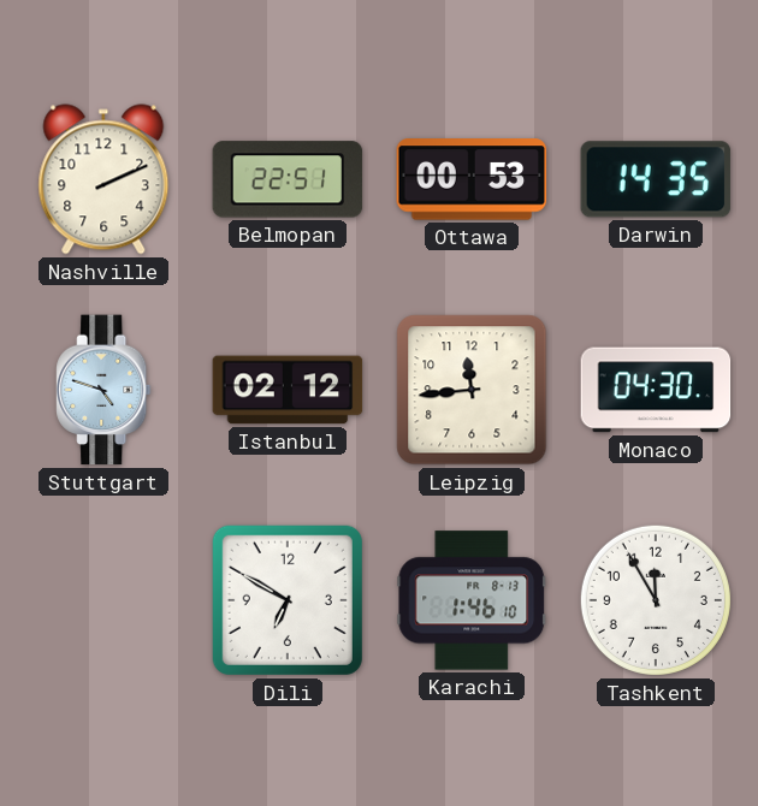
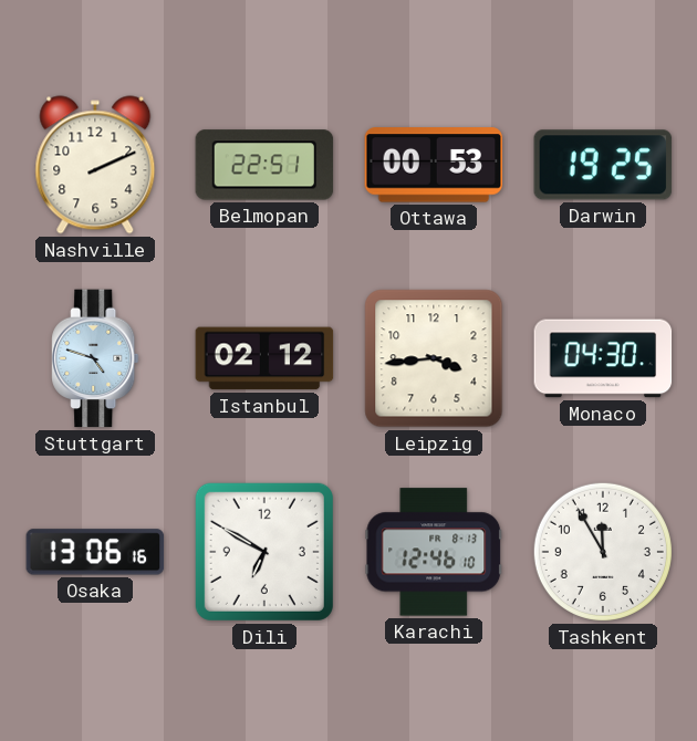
Darwin: 14:35 -> 19:25
Leipzig: 11:44 -> 3:44
Osaka: none -> 13:06
Karachi: 1:46 -> 12:46
